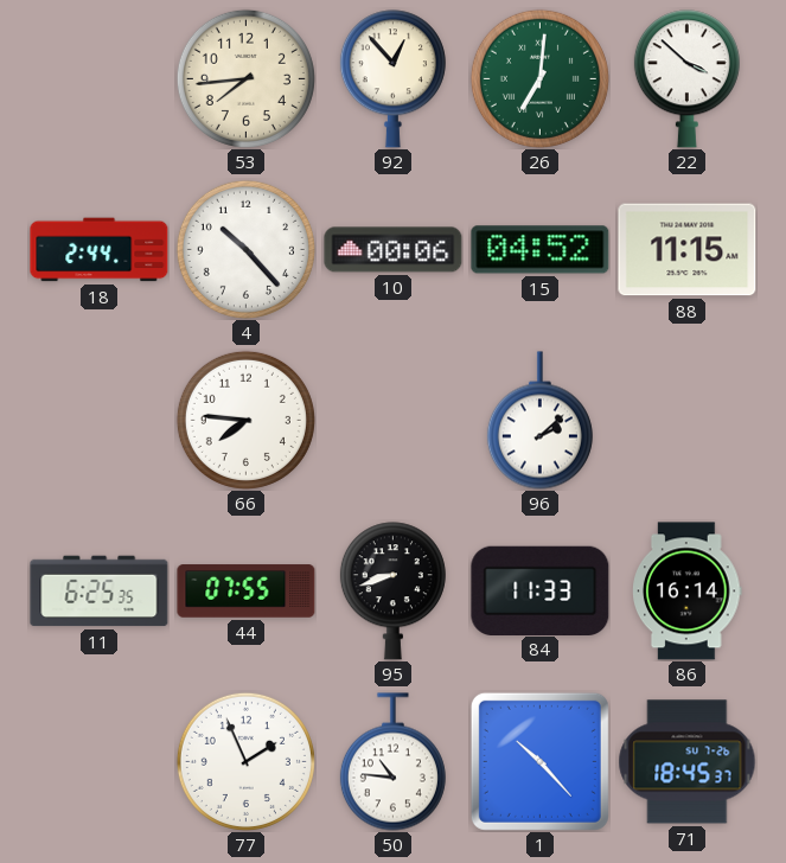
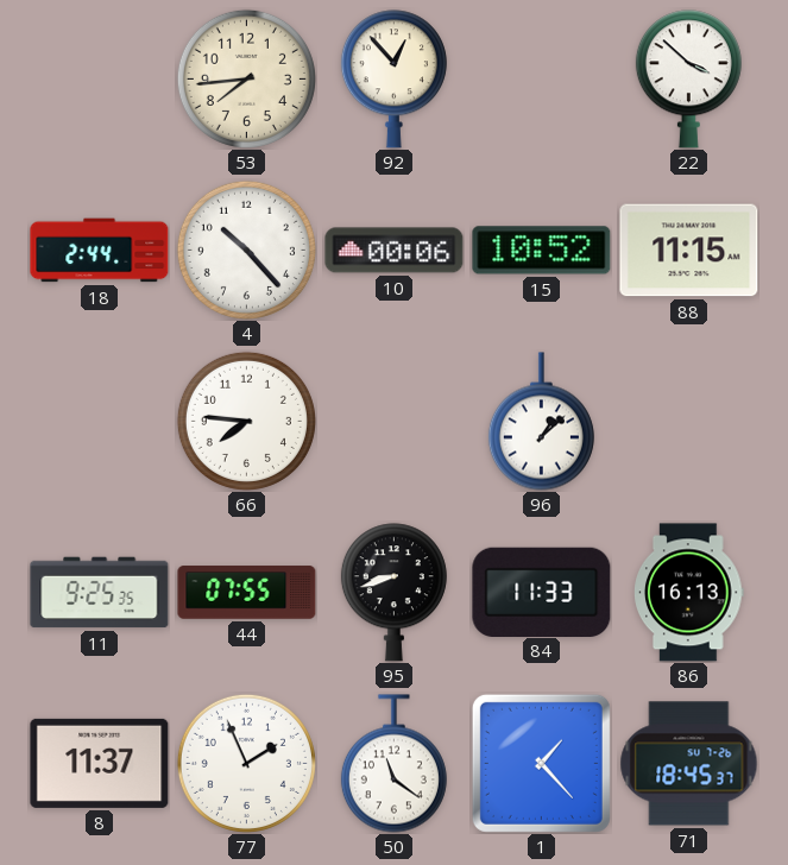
26: 7:01 -> none
15: 04:52 -> 10:52
96: 2:08 -> 1:08
11: 6:25 -> 9:25
86: 16:14 -> 16:13
8: none -> 11:37
50: 10:46 -> 11:21
1: 10:23 -> 1:23
